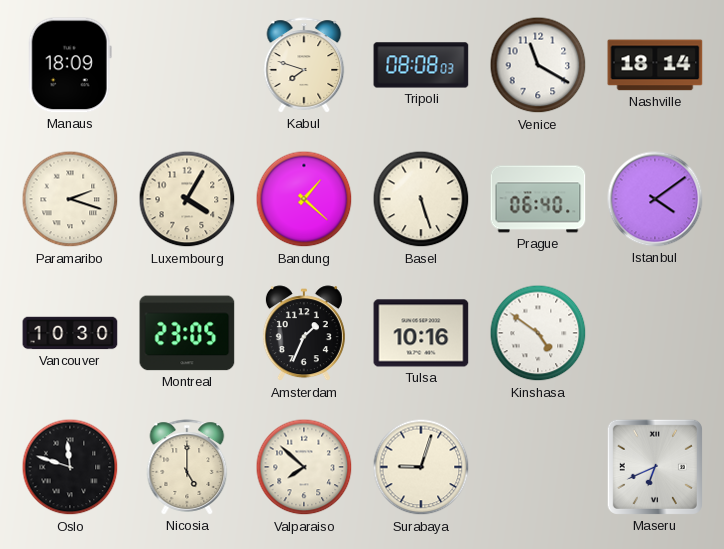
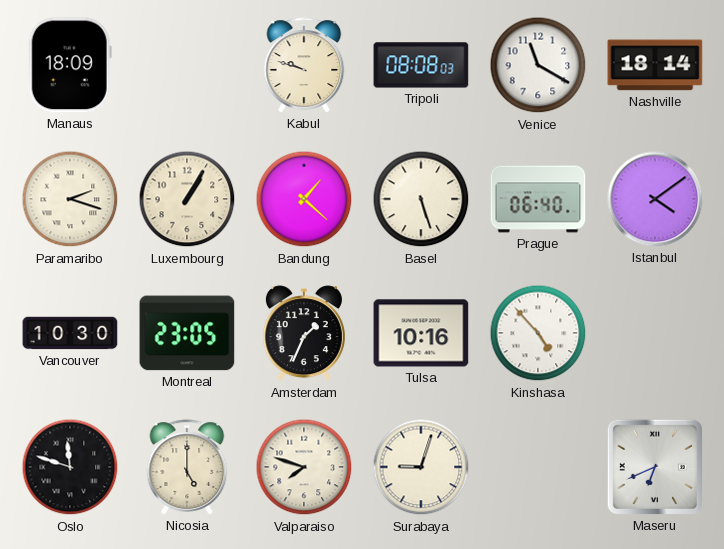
Kabul: 7:48 -> 9:48
Luxembourg: 4:05 -> 1:05
Kinshasa: 4:51 -> 4:53
Valparaiso: 7:52 -> 7:48
